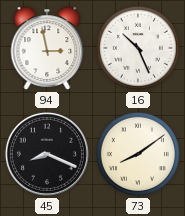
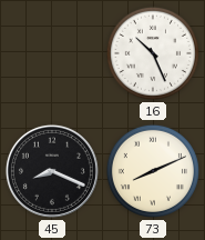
94: 2:58 -> none
73: 8:09 -> 8:11
